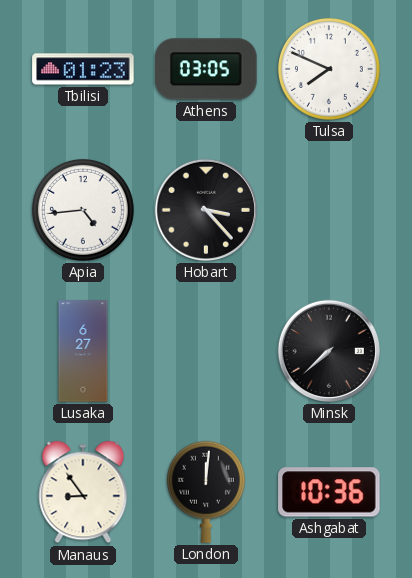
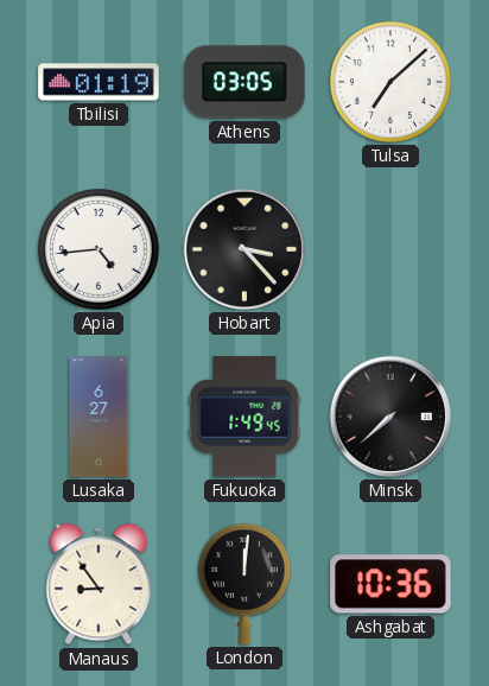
Tbilisi: 01:23 -> 01:19
Tulsa: 7:49 -> 7:08
Fukuoka: none -> 1:49
